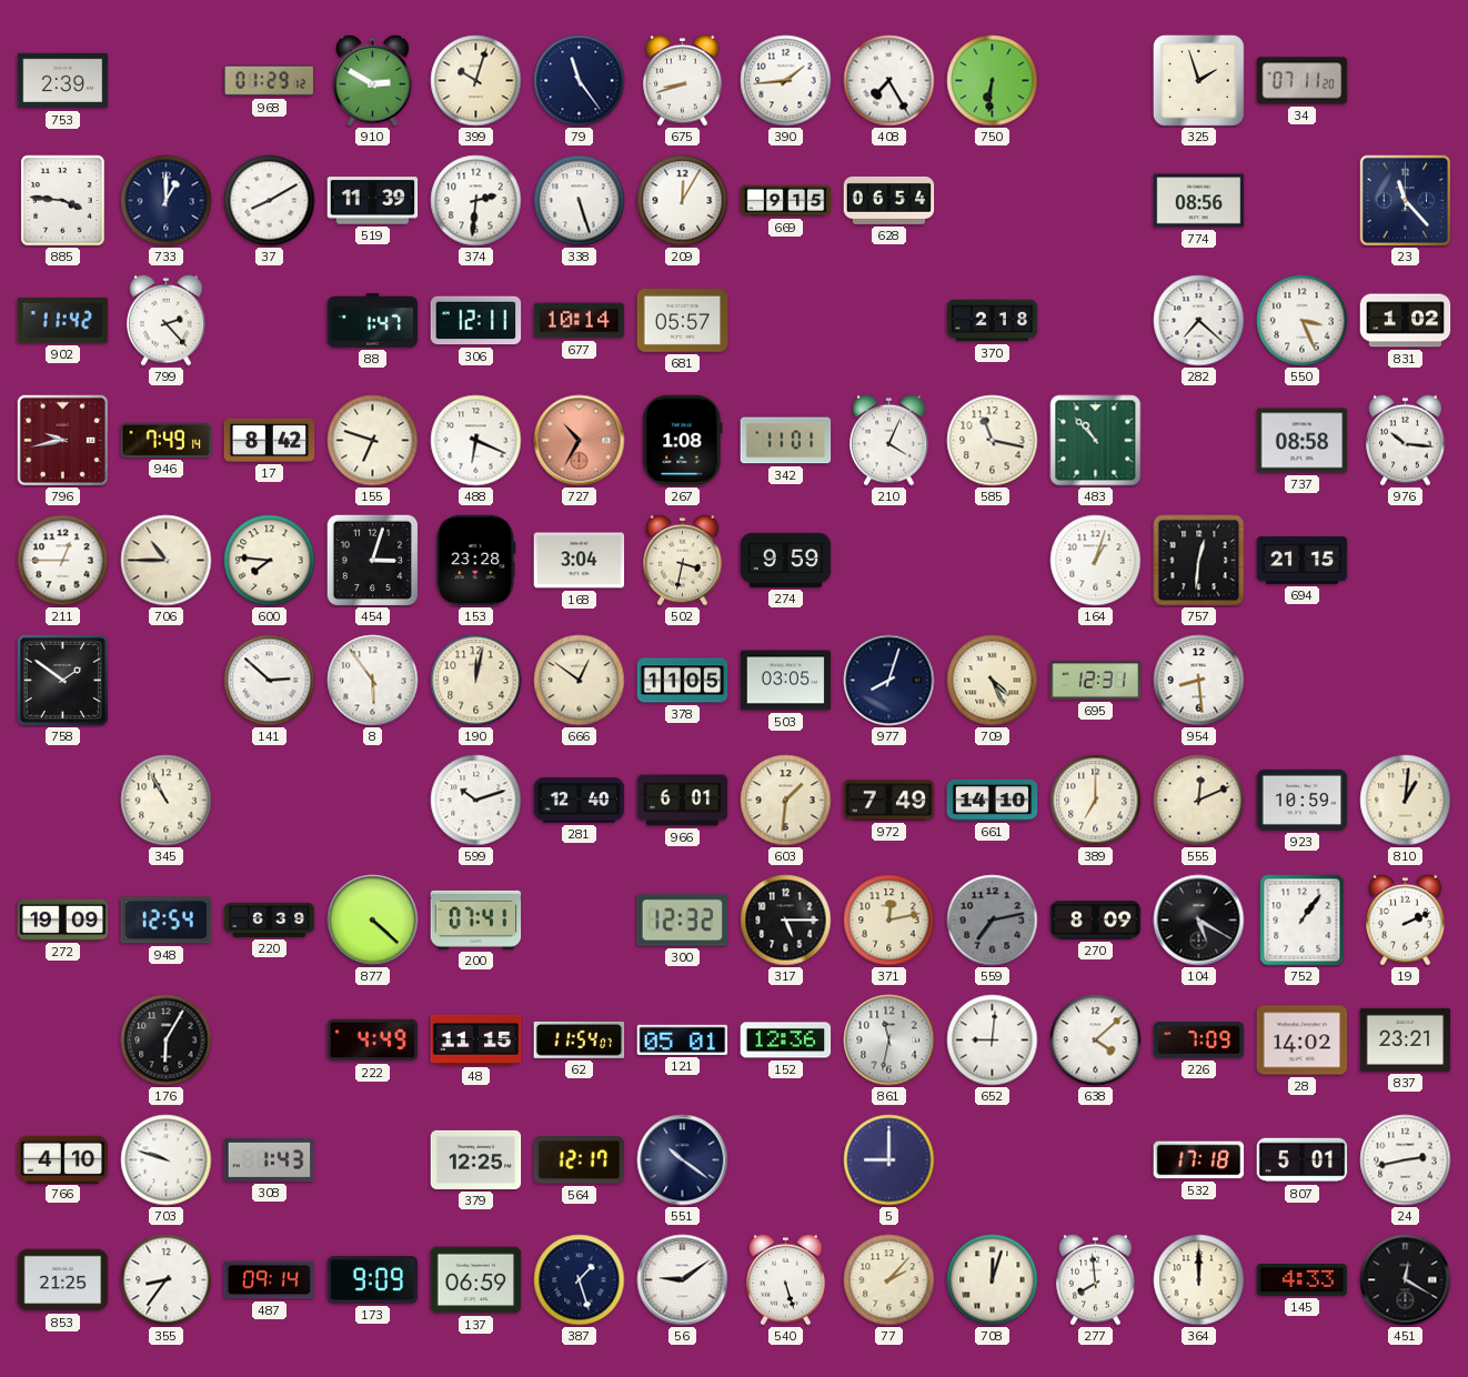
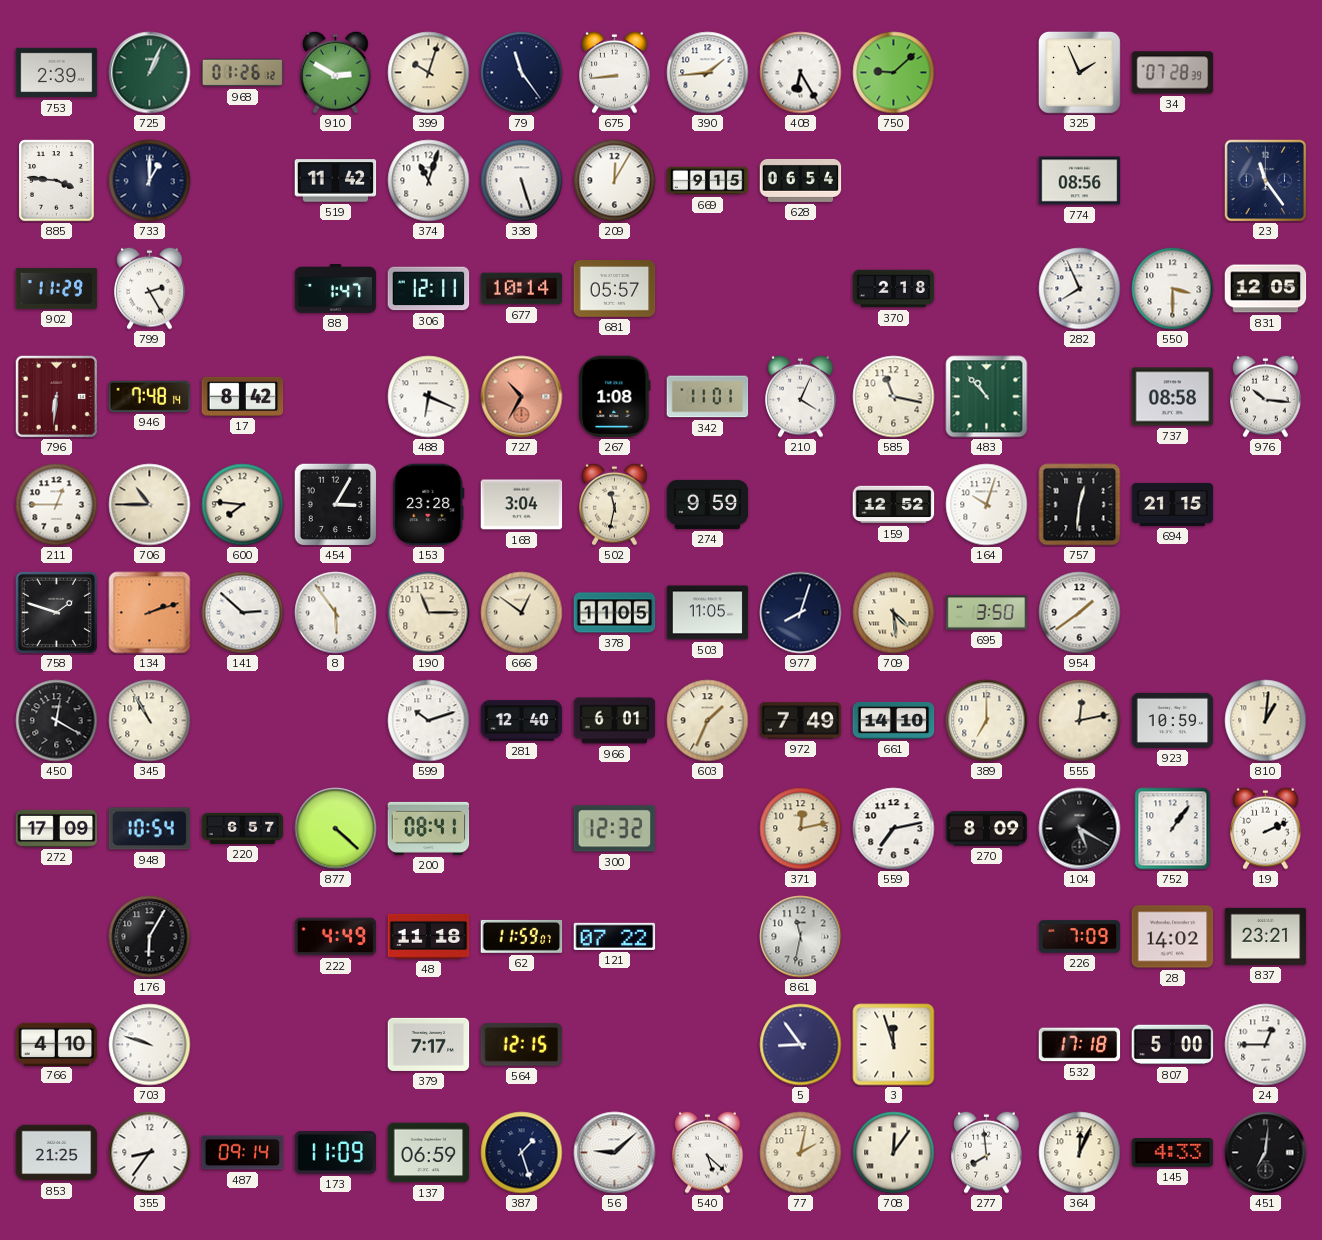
725: none -> 1:04
968: 01:29 -> 01:26
675: 8:42 -> 8:44
408: 7:25 -> 6:25
750: 6:31 -> 9:08
325: 1:57 -> 1:56
34: 07:11 -> 07:28
37: 8:10 -> none
519: 11:39 -> 11:42
374: 2:31 -> 11:03
23: 11:23 -> 11:24
902: 11:42 -> 11:29
799: 2:23 -> 2:25
282: 7:22 -> 7:56
550: 3:26 -> 3:30
831: 1:02 -> 12:05
796: 9:43 -> 6:31
946: 7:49 -> 7:48
155: 6:48 -> none
454: 3:03 -> 3:05
502: 3:32 -> 11:32
159: none -> 12:52
164: 1:03 -> 10:03
758: 1:51 -> 1:48
134: none -> 2:12
190: 12:02 -> 11:15
503: 03:05 -> 11:05
709: 4:26 -> 4:29
695: 12:31 -> 3:50
954: 8:29 -> 1:39
450: none -> 12:20
603: 1:31 -> 1:34
555: 12:11 -> 12:13
272: 19:09 -> 17:09
948: 12:54 -> 10:54
220: 6:39 -> 6:57
200: 07:41 -> 08:41
317: 5:15 -> none
559 dial: grey -> white
48: 11:15 -> 11:18
62: 11:54 -> 11:59
121: 05:01 -> 07:22
152: 12:36 -> none
652: 9:01 -> none
638: 4:08 -> none
308: 1:43 -> none
379: 12:25 -> 7:17
564: 12:17 -> 12:15
551: 10:21 -> none
5: 9:00 -> 8:54
3: none -> 11:57
807: 5:01 -> 5:00
24: 2:43 -> 12:45
173: 9:09 -> 11:09
56: 9:09 -> 9:08
540: 5:27 -> 5:22
77: 2:07 -> 2:02
708: 12:03 -> 12:06
364: 12:00 -> 12:04
451: 12:20 -> 7:01
